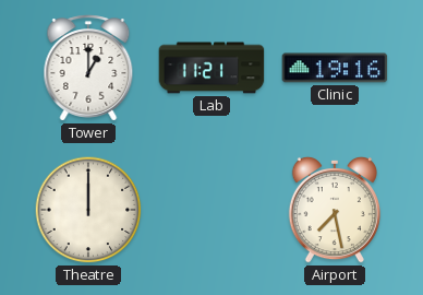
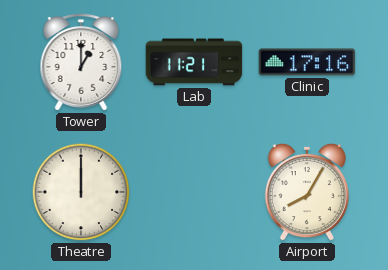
Clinic: 19:16 -> 17:16
Airport: 7:28 -> 8:05
